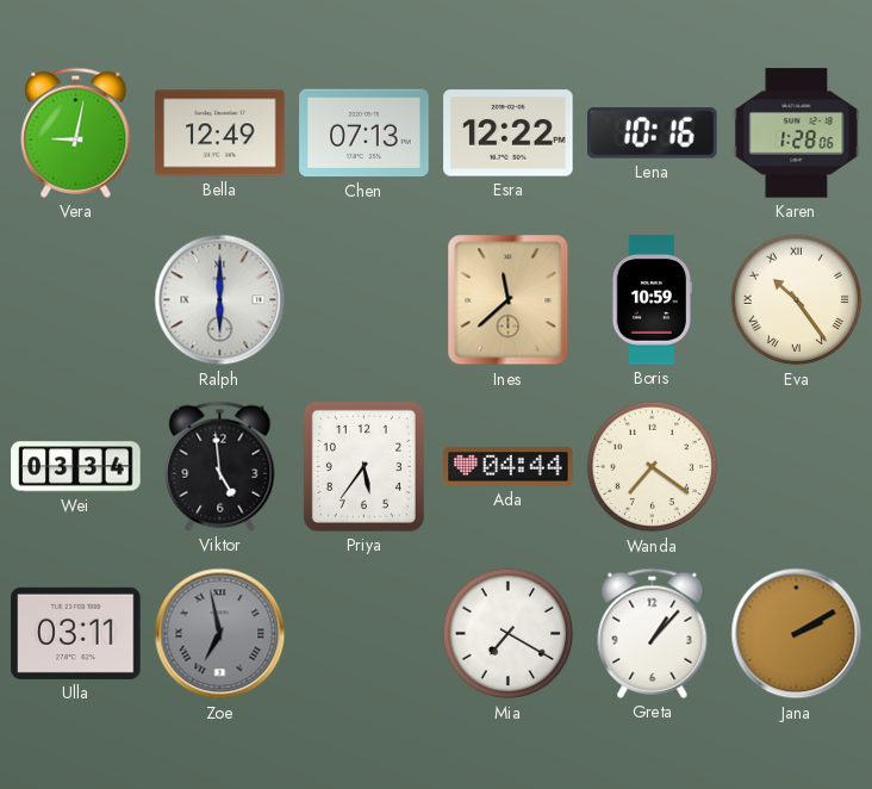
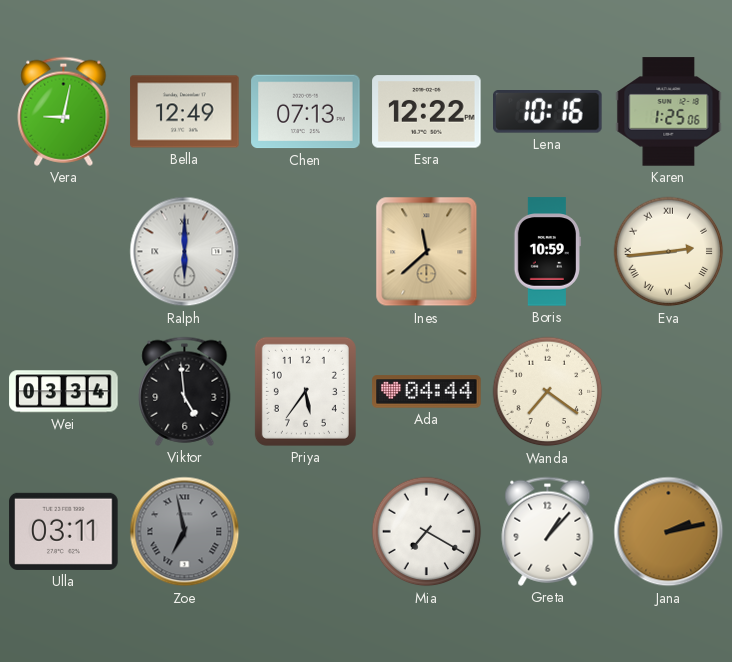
Karen: 1:28 -> 1:25
Eva: 10:24 -> 2:44
Jana: 2:10 -> 2:13
